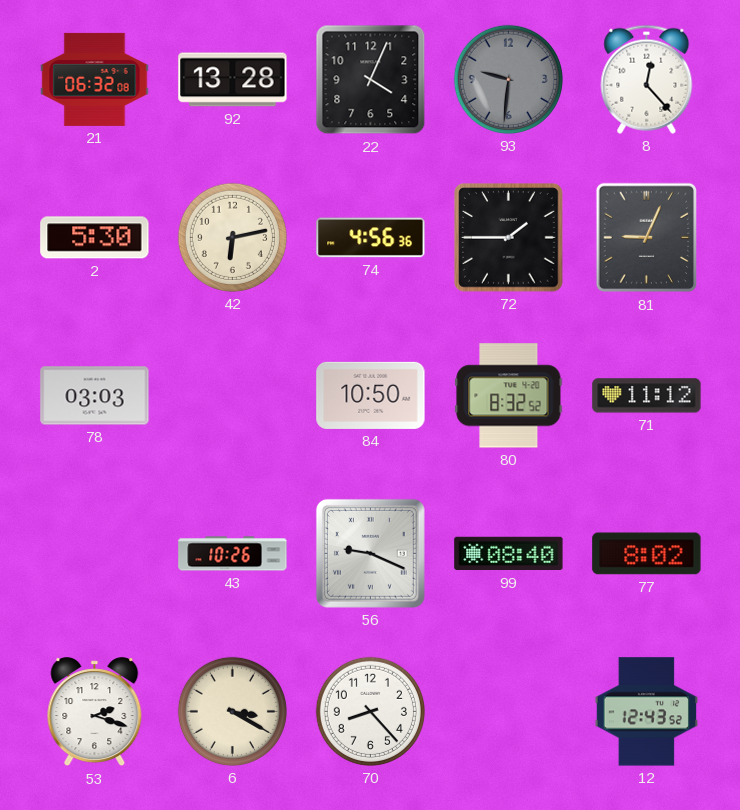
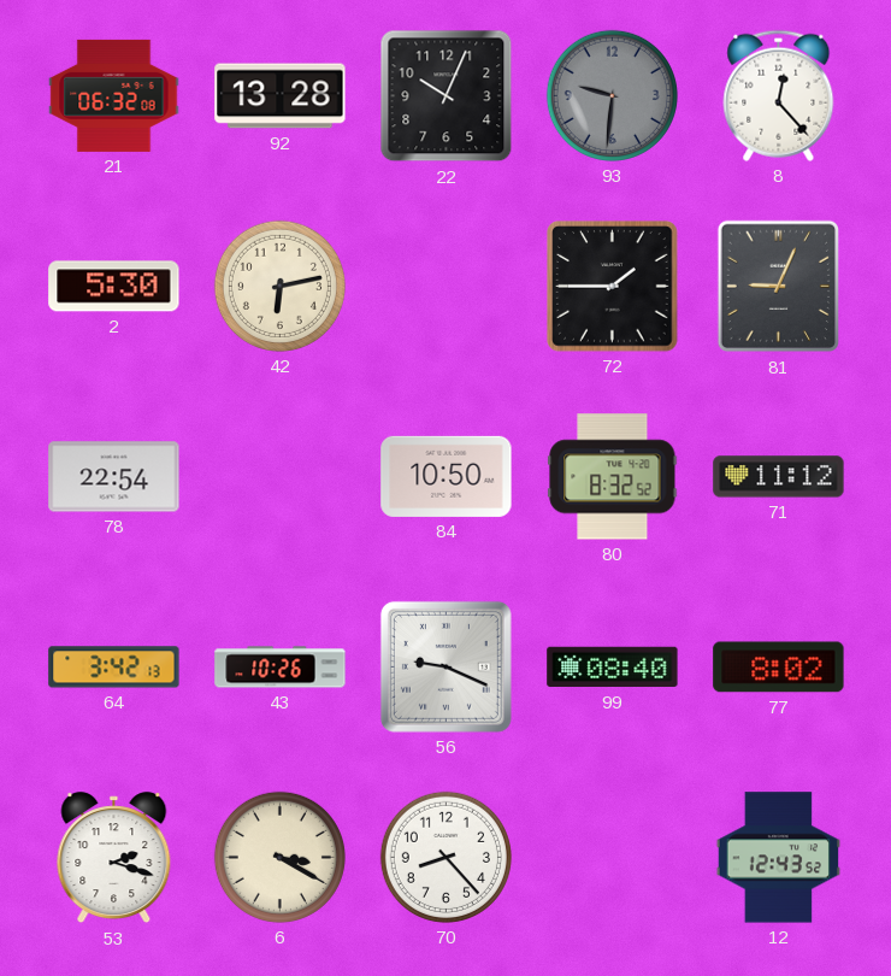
22: 4:04 -> 10:04
74: 4:56 -> none
78: 03:03 -> 22:54
64: none -> 3:42
